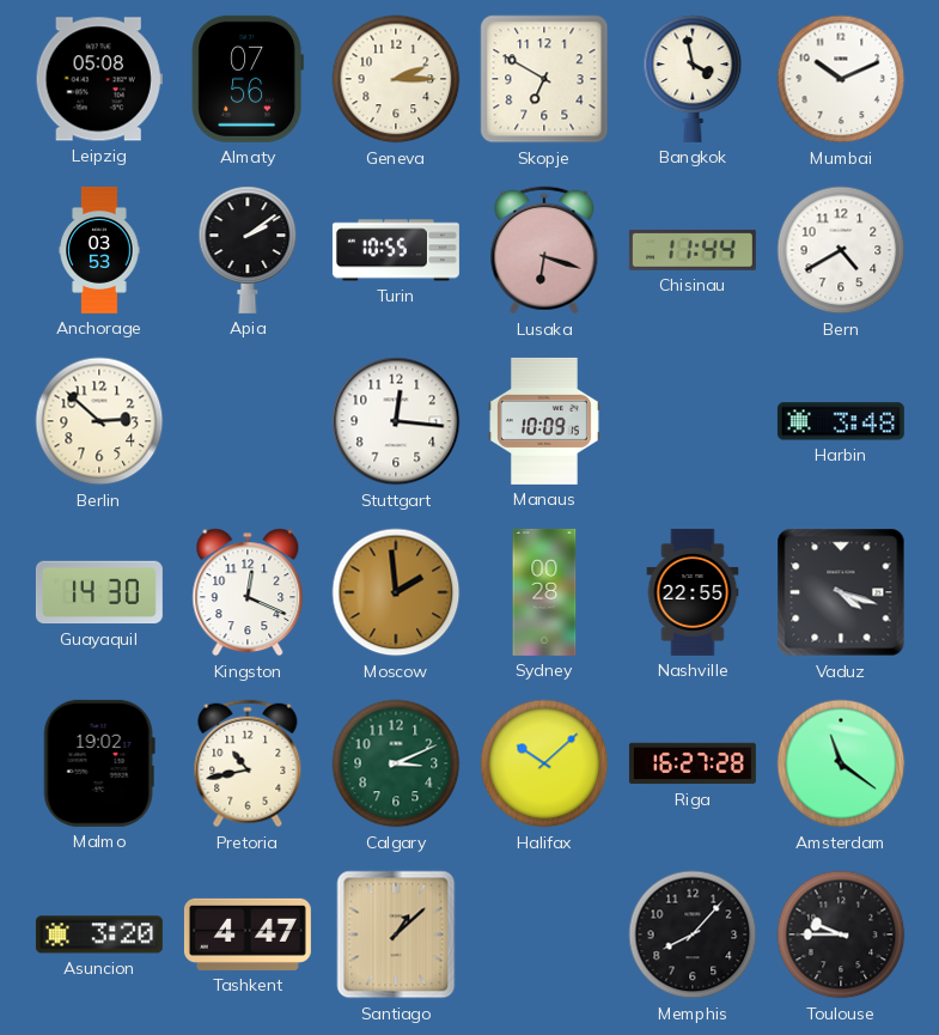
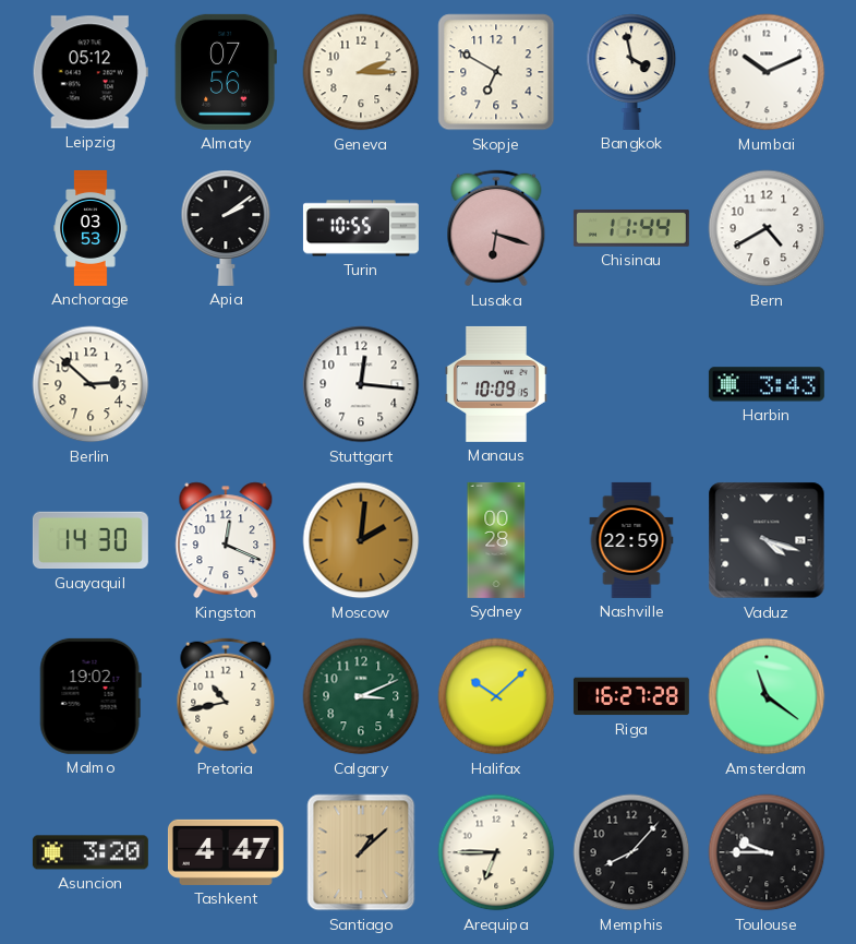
Leipzig: 05:08 -> 05:12
Harbin: 3:48 -> 3:43
Moscow: 1:59 -> 2:01
Nashville: 22:55 -> 22:59
Arequipa: none -> 6:45
